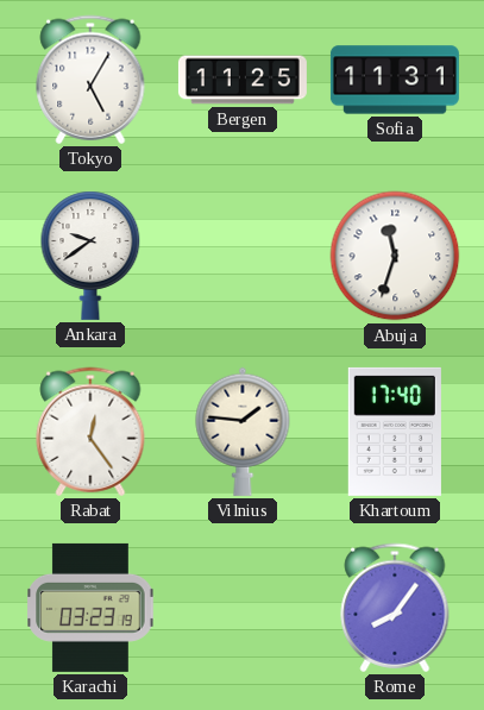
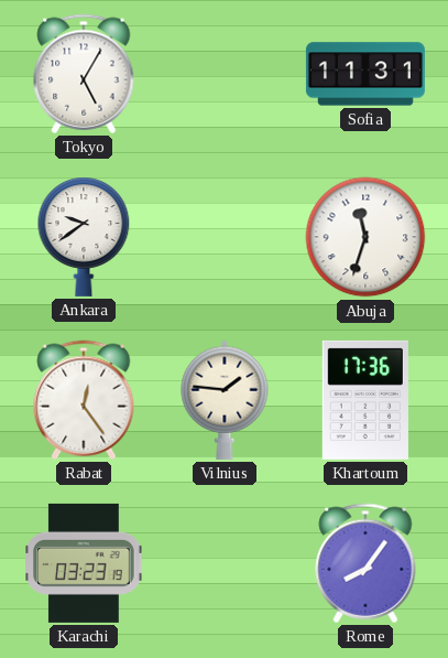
Bergen: 11:25 -> none
Khartoum: 17:40 -> 17:36
